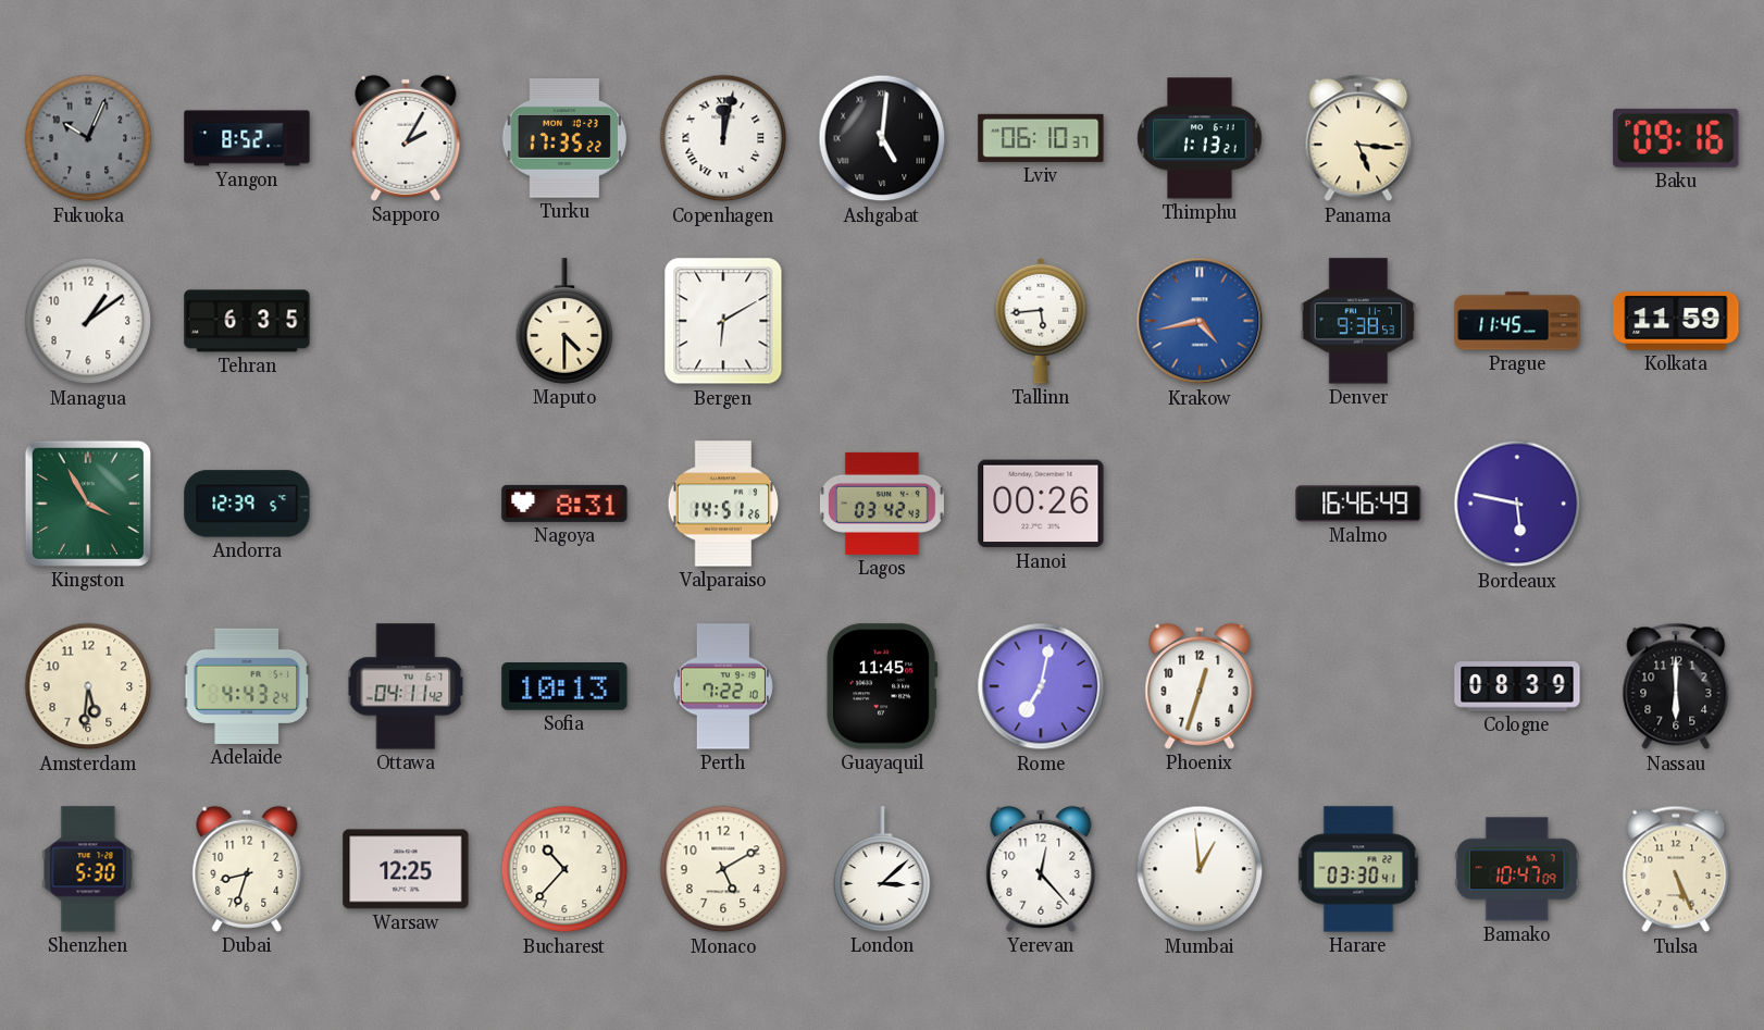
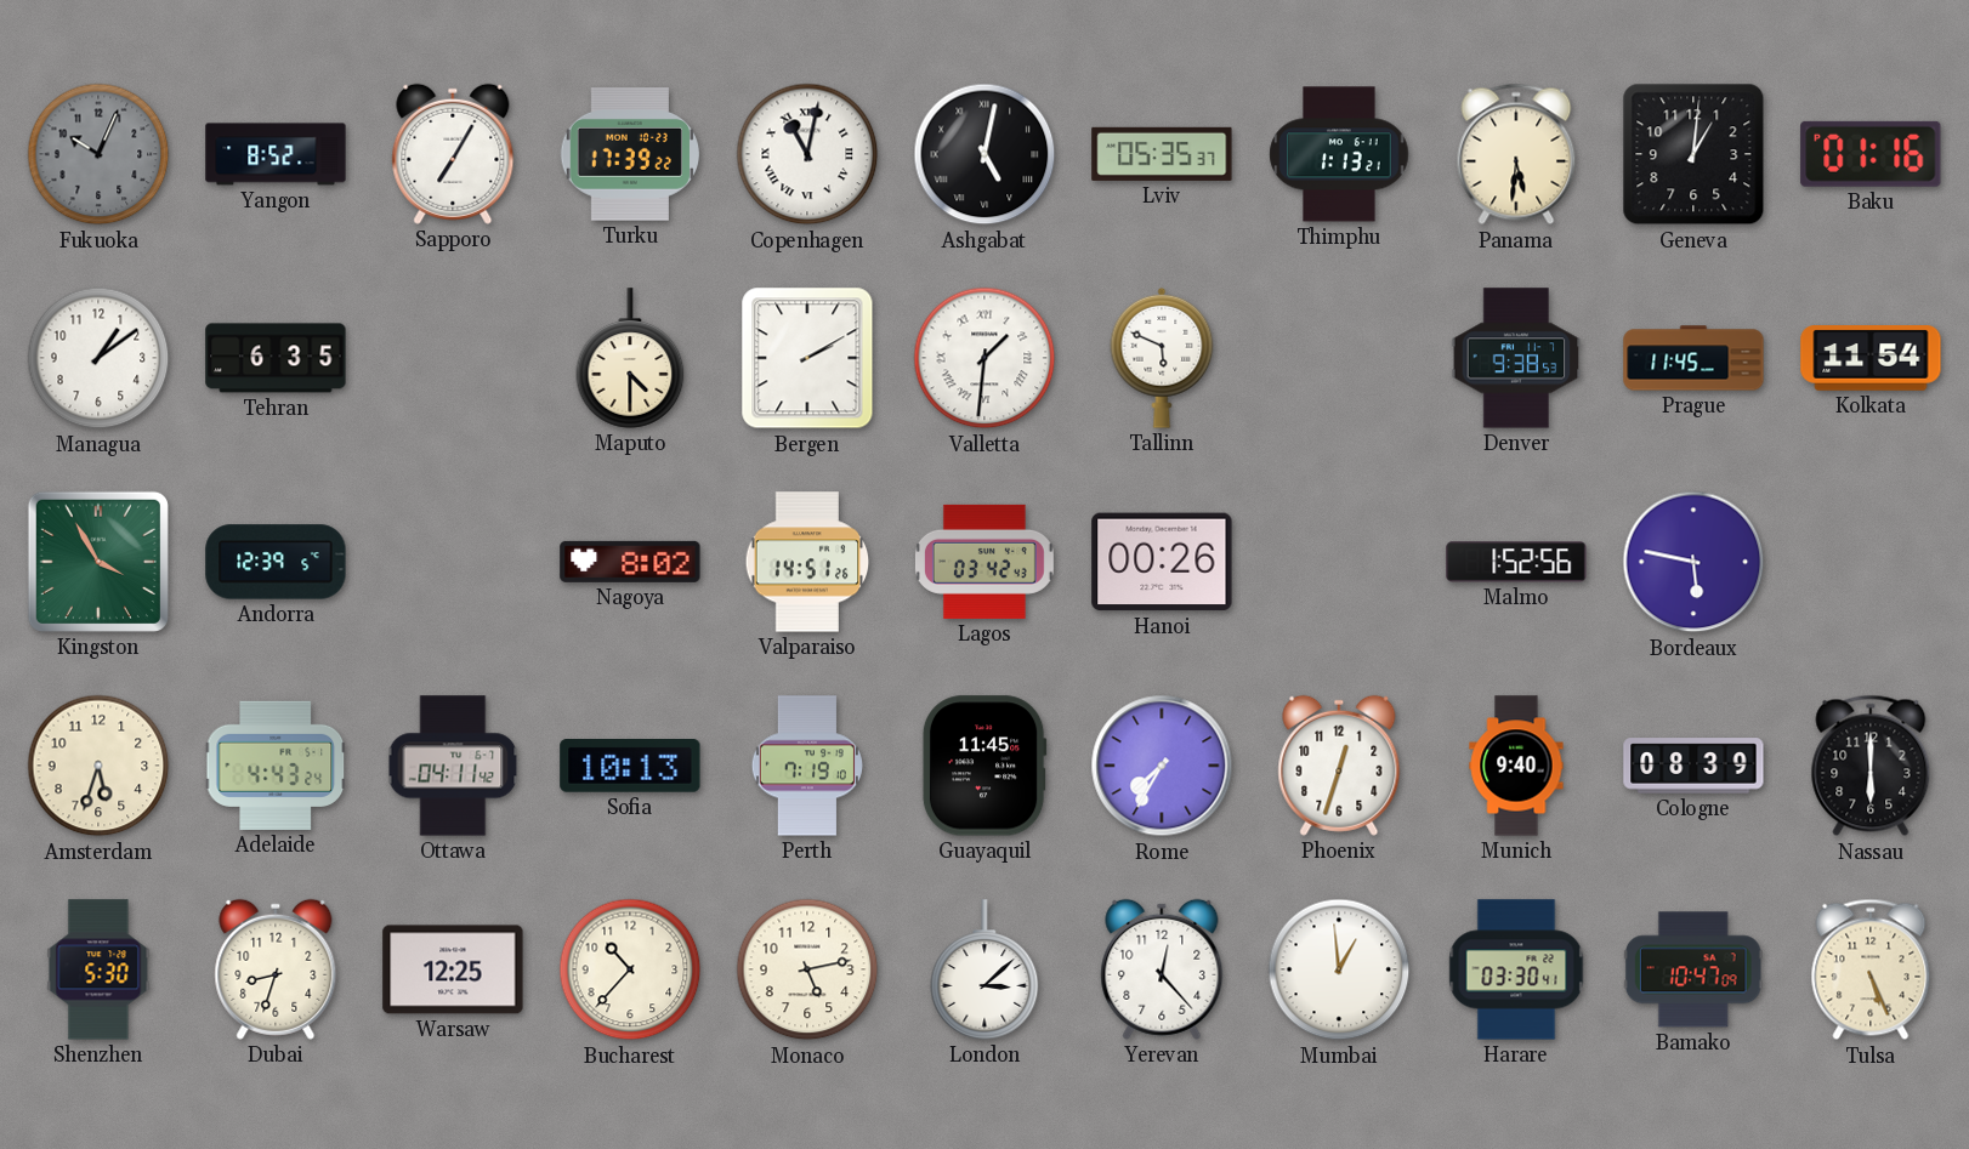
Sapporo: 2:05 -> 7:05
Turku: 17:35 -> 17:39
Copenhagen: 12:02 -> 11:02
Ashgabat: 5:01 -> 5:02
Lviv: 06:10 -> 05:35
Panama: 5:16 -> 5:31
Geneva: none -> 1:01
Baku: 09:16 -> 01:16
Bergen: 6:10 -> 2:10
Valletta: none -> 1:31
Tallinn: 5:44 -> 5:49
Krakow: 4:43 -> none
Kolkata: 11:59 -> 11:54
Nagoya: 8:31 -> 8:02
Malmo: 16:46 -> 1:52
Amsterdam: 5:31 -> 5:33
Perth: 7:22 -> 7:19
Rome: 7:02 -> 7:35
Munich: none -> 9:40
Monaco: 5:10 -> 5:13
